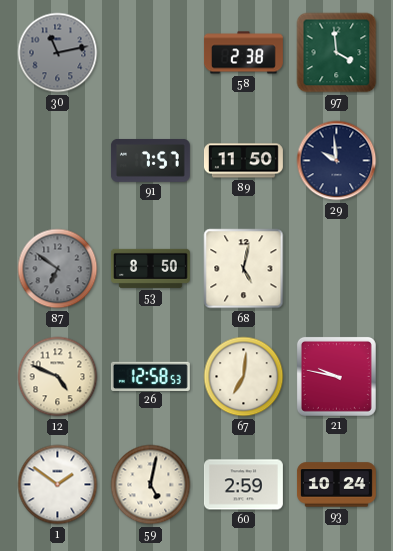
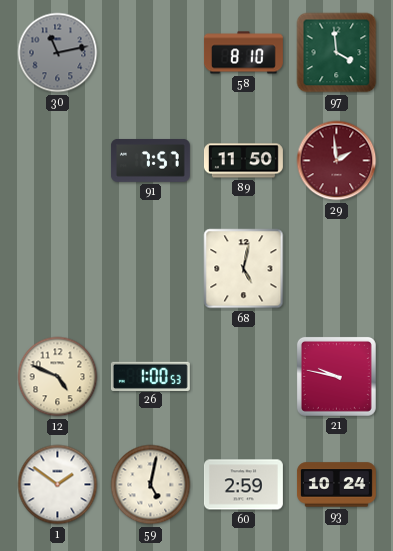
58: 2:38 -> 8:10
29: 9:59 -> 1:59
29 dial: navy -> burgundy
87: 6:51 -> none
53: 8:50 -> none
26: 12:58 -> 1:00
67: 7:01 -> none
